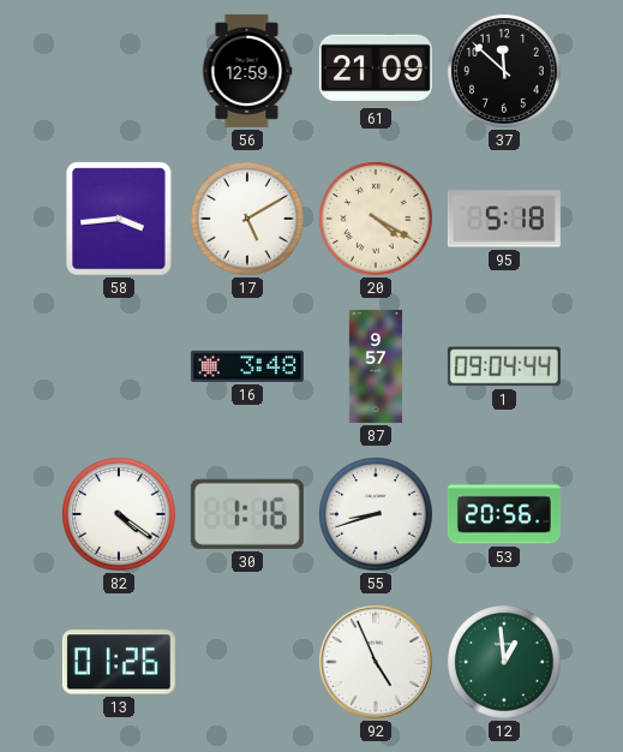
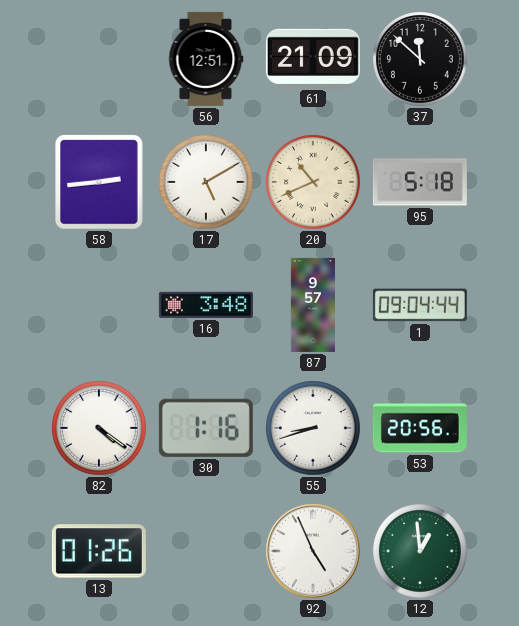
56: 12:59 -> 12:51
58: 3:44 -> 2:44
20: 4:20 -> 10:41
